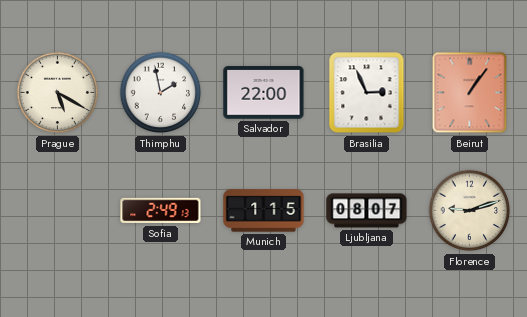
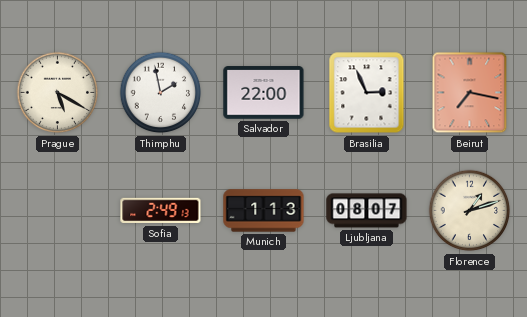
Beirut: 1:06 -> 7:17
Munich: 1:15 -> 1:13
Florence: 9:12 -> 1:12
